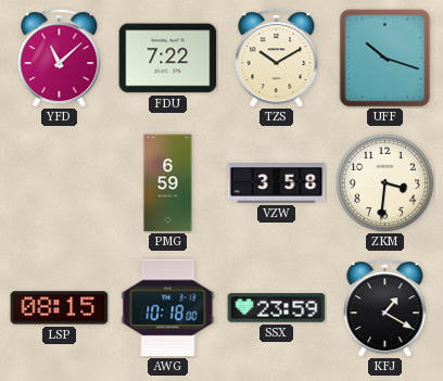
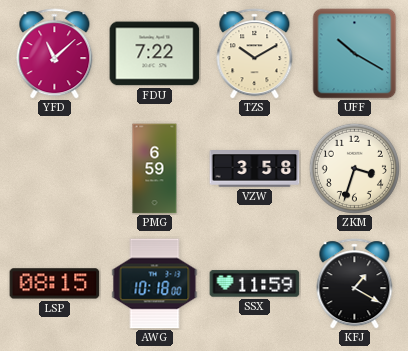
UFF: 10:18 -> 10:20
ZKM: 3:31 -> 3:33
SSX: 23:59 -> 11:59
